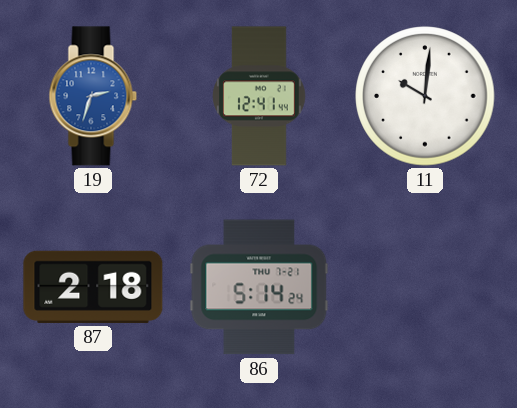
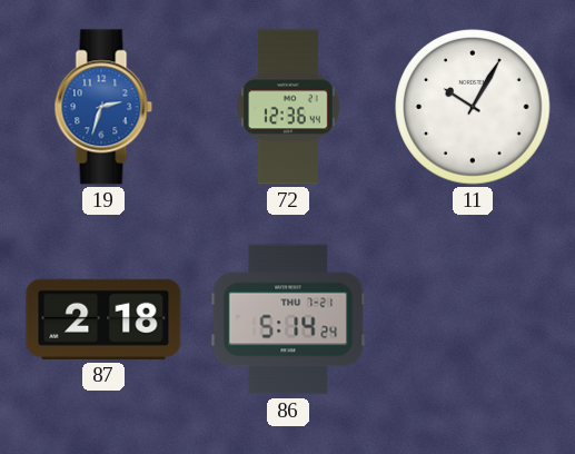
72: 12:41 -> 12:36
11: 10:01 -> 10:05
